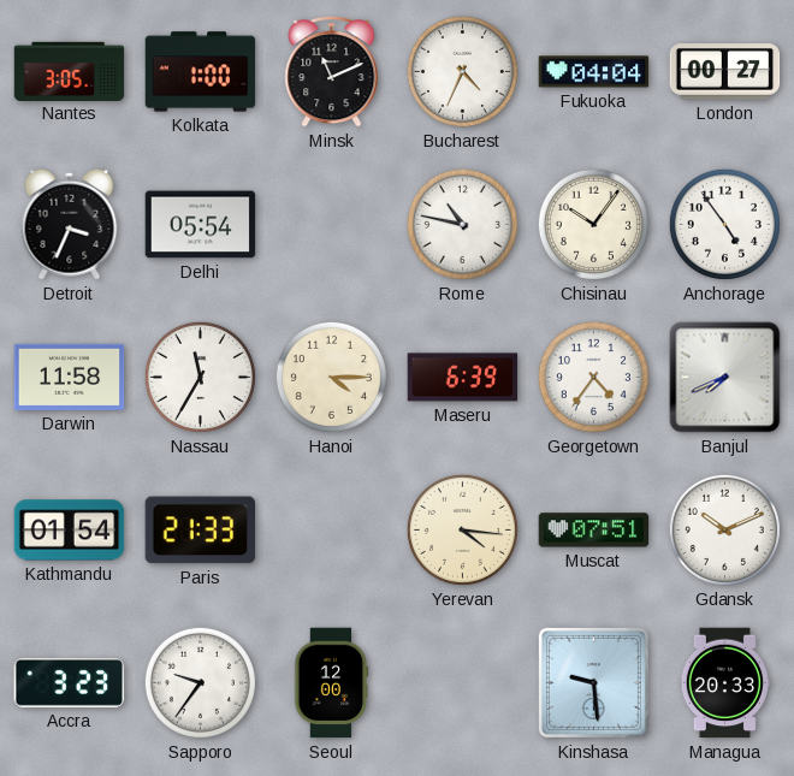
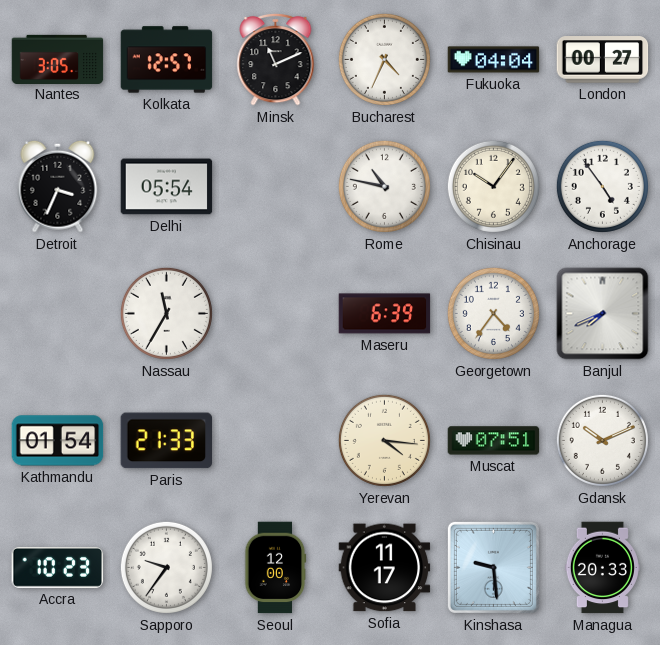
Kolkata: 1:00 -> 12:57
Darwin: 11:58 -> none
Hanoi: 4:15 -> none
Accra: 3:23 -> 10:23
Sofia: none -> 11:17
